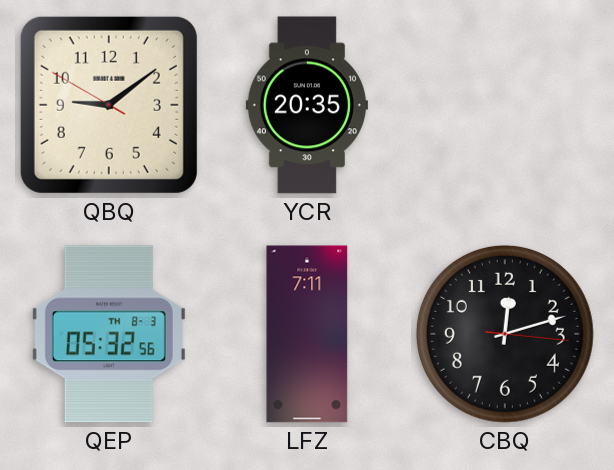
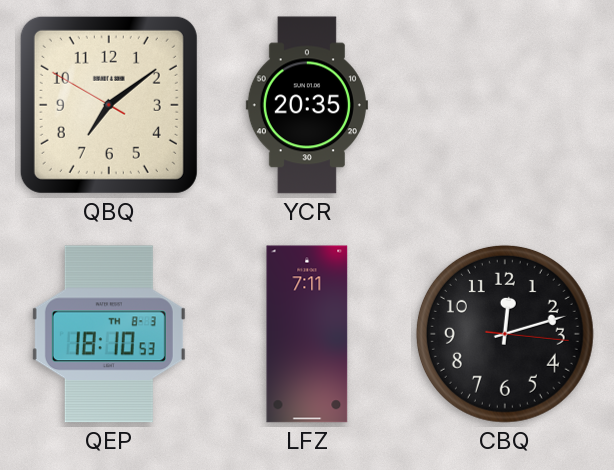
QBQ: 9:08 -> 7:08
QEP: 05:32 -> 18:10
